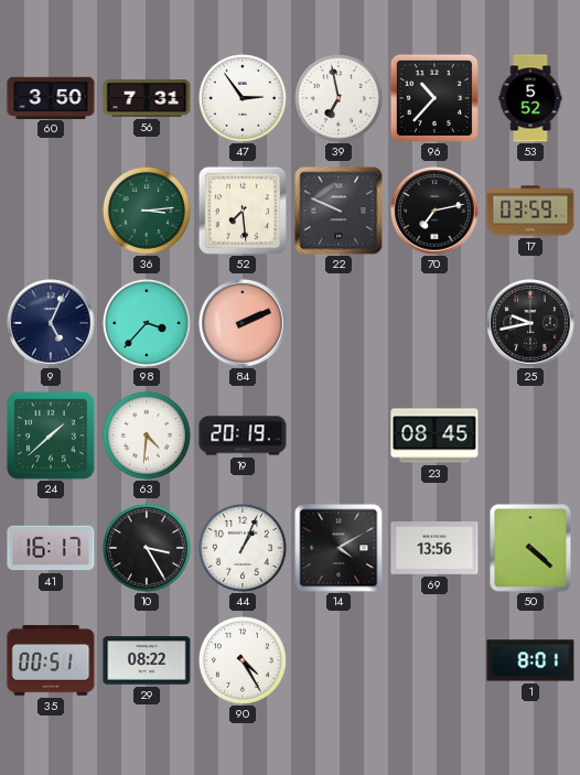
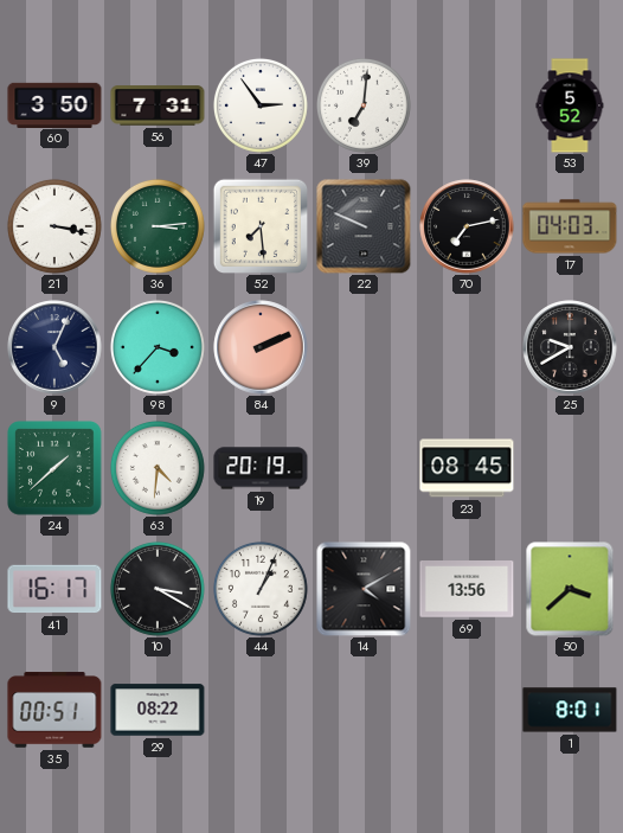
39: 6:58 -> 7:01
96: 10:37 -> none
21: none -> 3:17
17: 03:59 -> 04:03
25: 9:43 -> 9:40
10: 3:25 -> 3:20
50: 4:22 -> 3:38
90: 4:25 -> none
